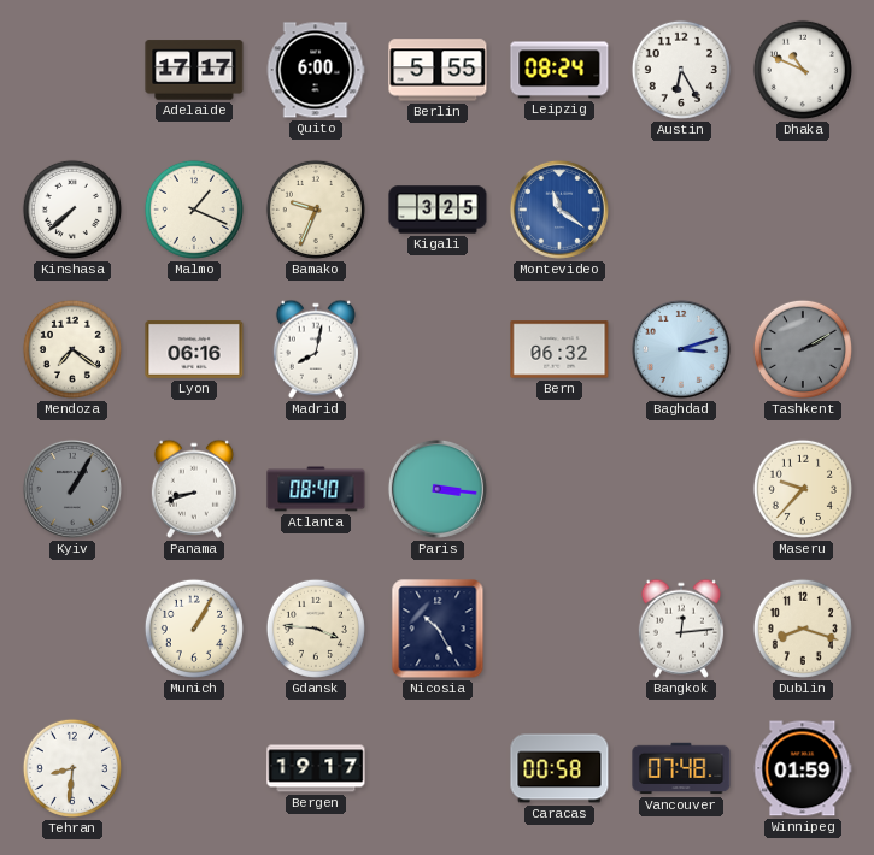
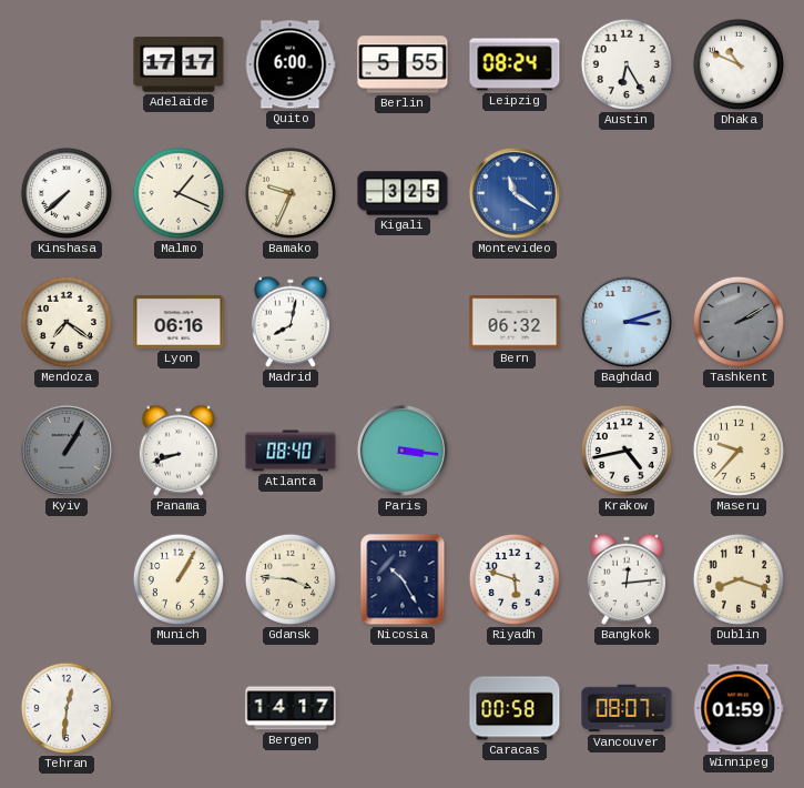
Krakow: none -> 4:43
Riyadh: none -> 5:48
Tehran: 8:31 -> 12:31
Bergen: 19:17 -> 14:17
Vancouver: 07:48 -> 08:07
